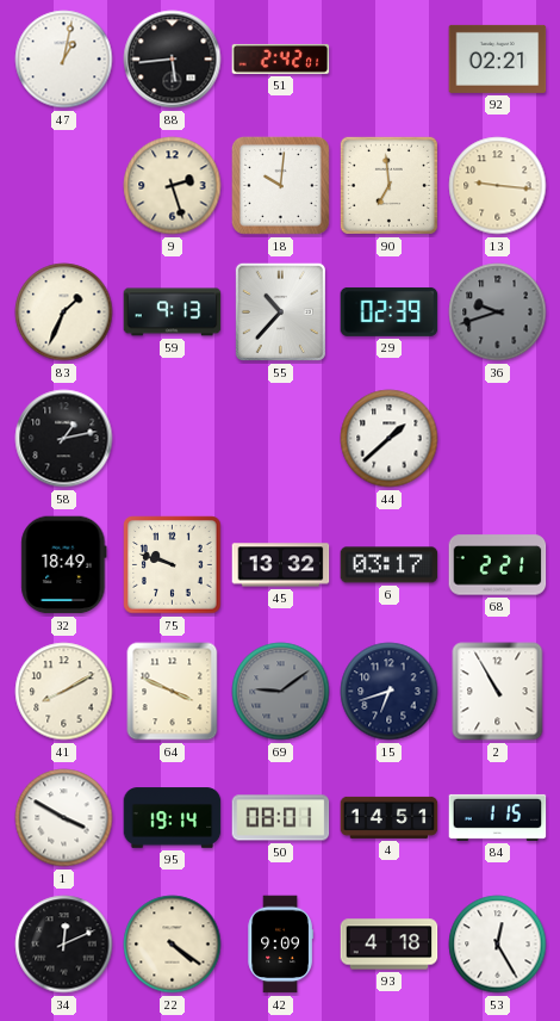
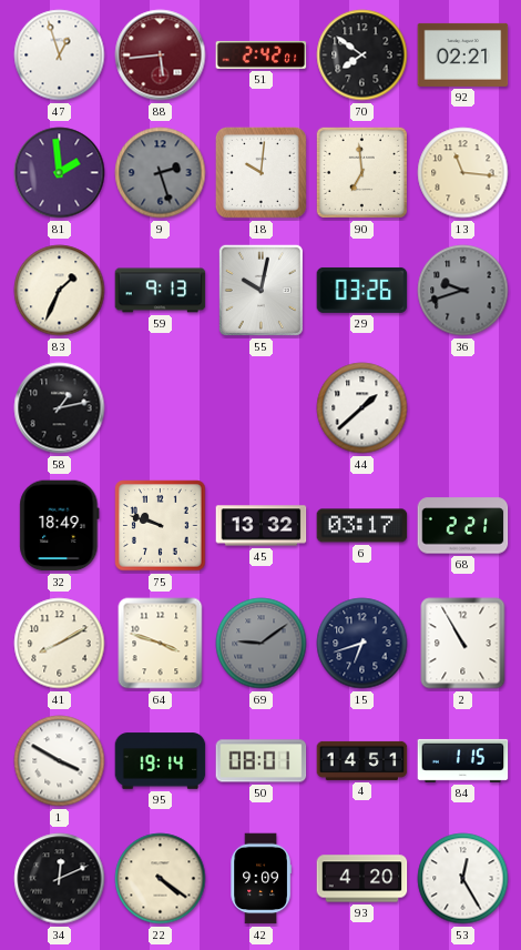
47: 1:02 -> 12:57
88 dial: black -> burgundy
70: none -> 7:51
81: none -> 1:59
9 dial: cream -> grey
13: 9:16 -> 11:16
55: 10:37 -> 10:02
29: 02:39 -> 03:26
64: 3:49 -> 3:48
93: 4:18 -> 4:20
